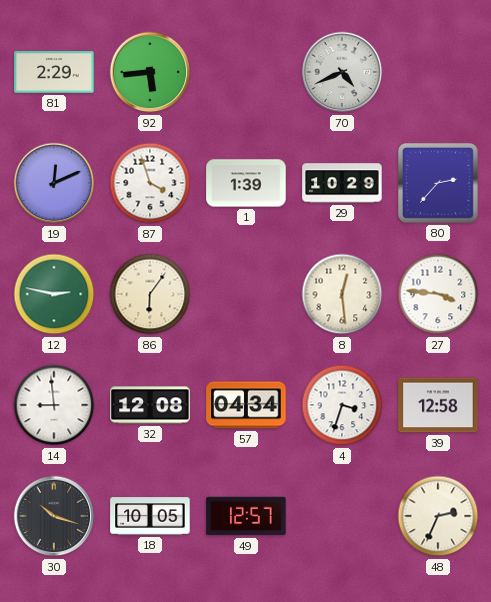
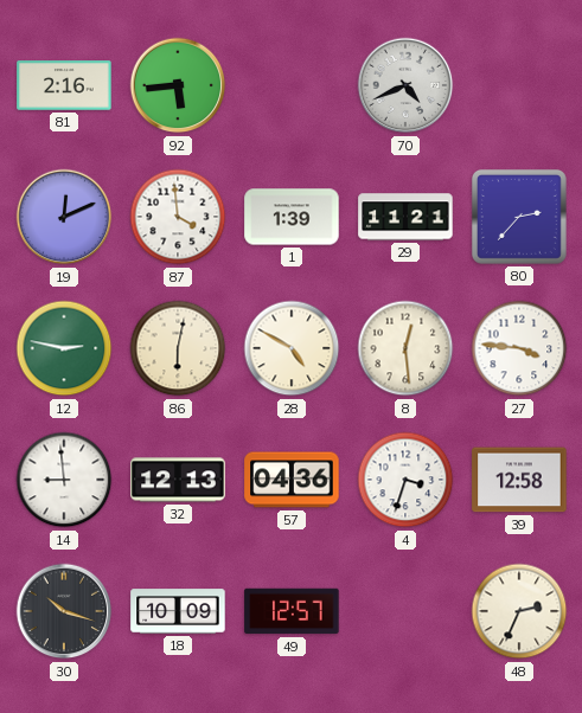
81: 2:29 -> 2:16
87: 3:57 -> 3:59
29: 10:29 -> 11:21
86: 6:06 -> 6:02
28: none -> 4:50
32: 12:08 -> 12:13
57: 04:34 -> 04:36
18: 10:05 -> 10:09
